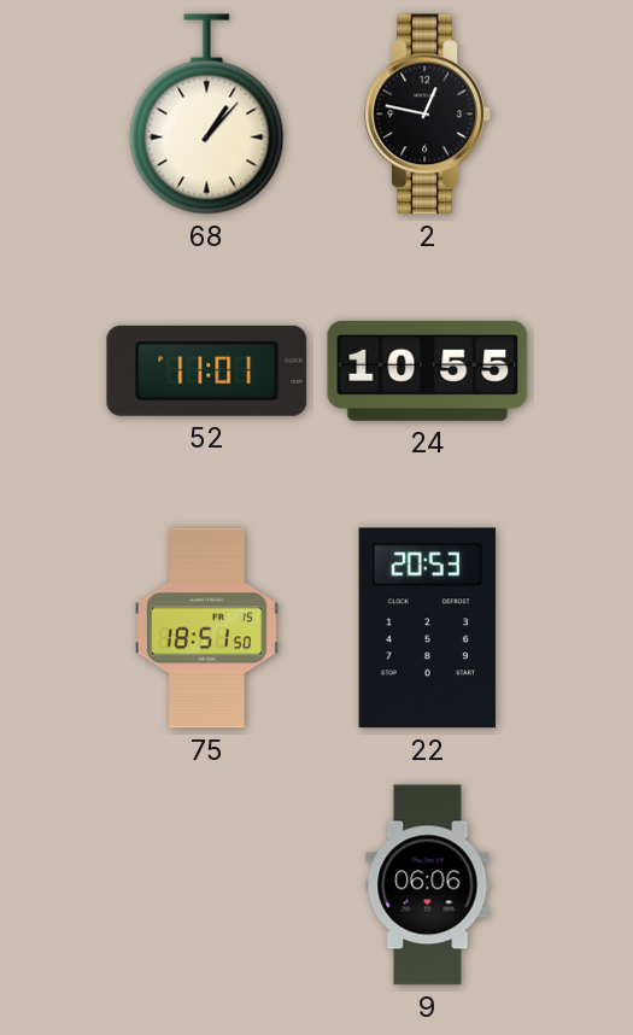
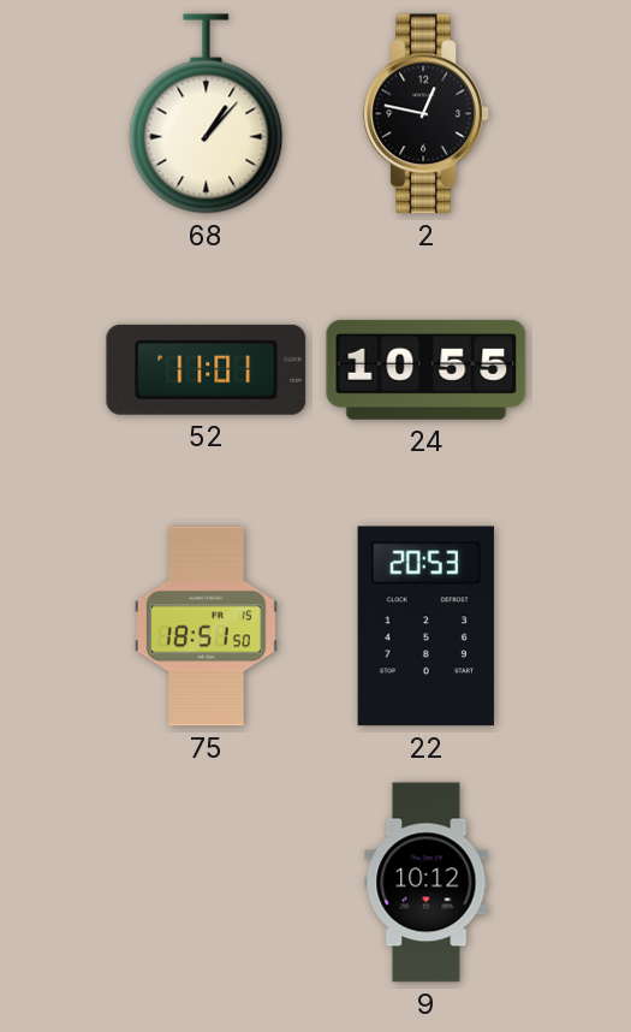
9: 06:06 -> 10:12
